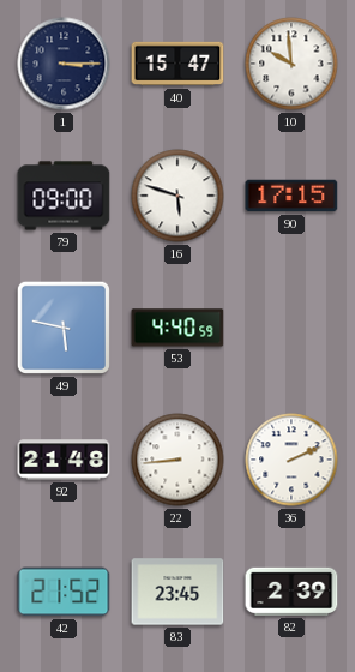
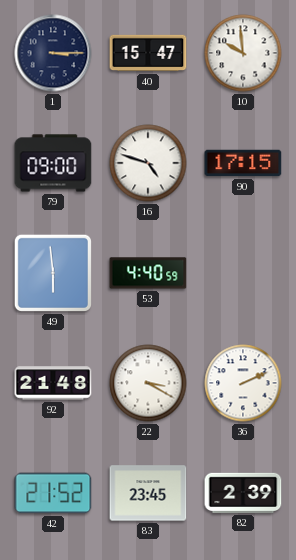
16: 5:48 -> 4:48
49: 5:47 -> 5:59
22: 8:44 -> 3:20
